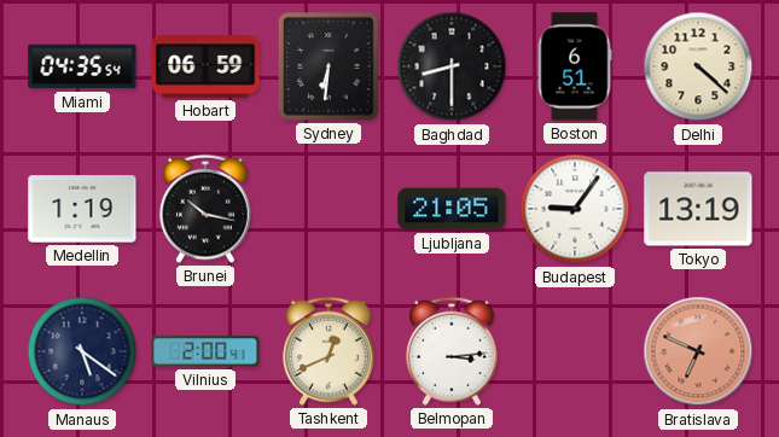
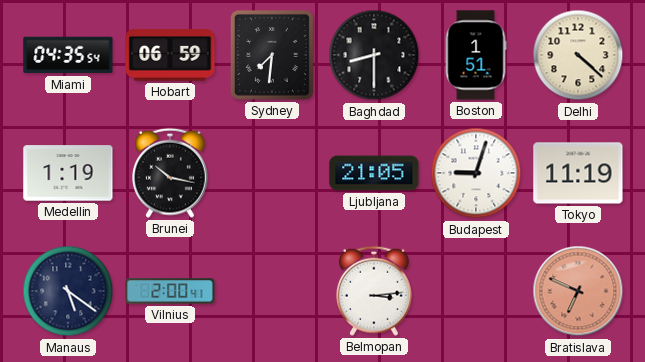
Sydney: 6:31 -> 7:31
Boston: 6:51 -> 1:51
Budapest: 9:06 -> 9:03
Tokyo: 13:19 -> 11:19
Tashkent: 12:41 -> none
